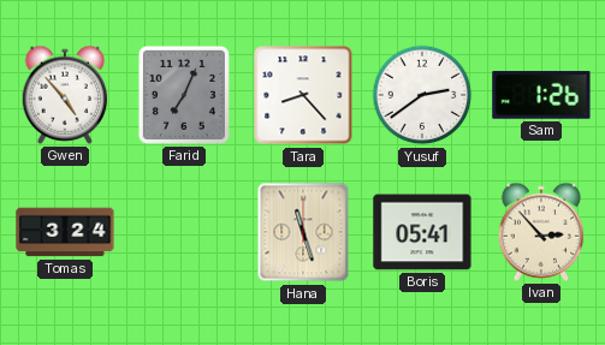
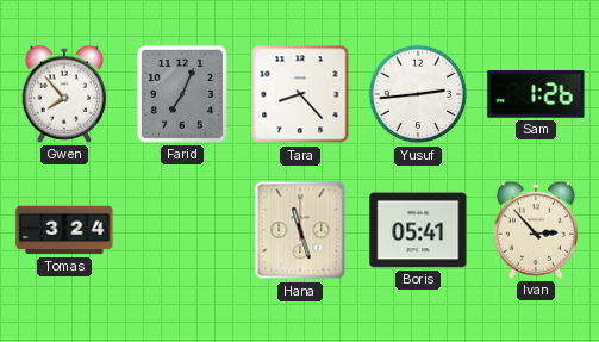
Gwen: 4:53 -> 7:53
Yusuf: 2:39 -> 2:44
